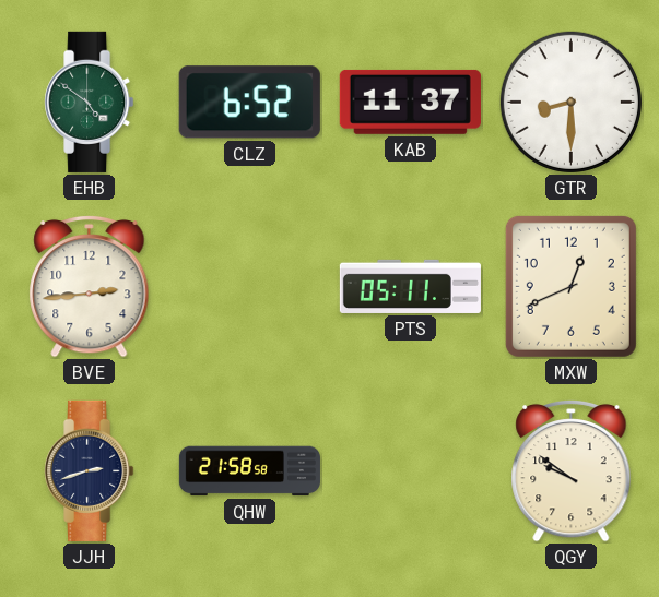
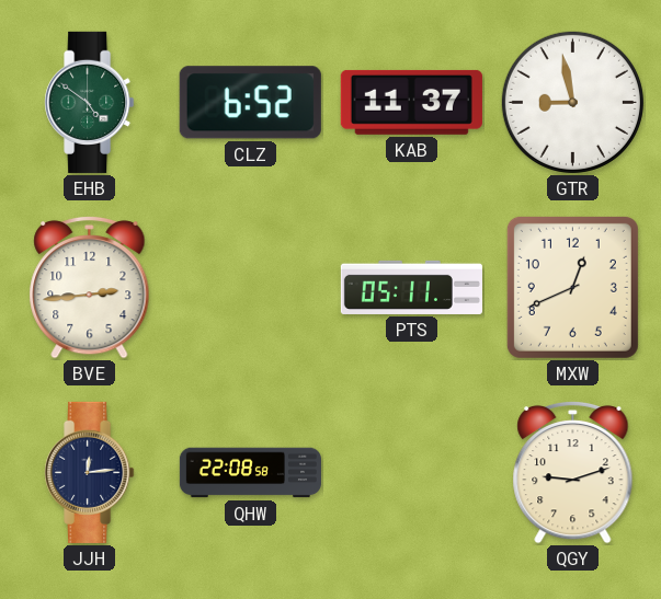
GTR: 8:30 -> 8:58
JJH: 2:42 -> 12:14
QHW: 21:58 -> 22:08
QGY: 9:51 -> 9:12
